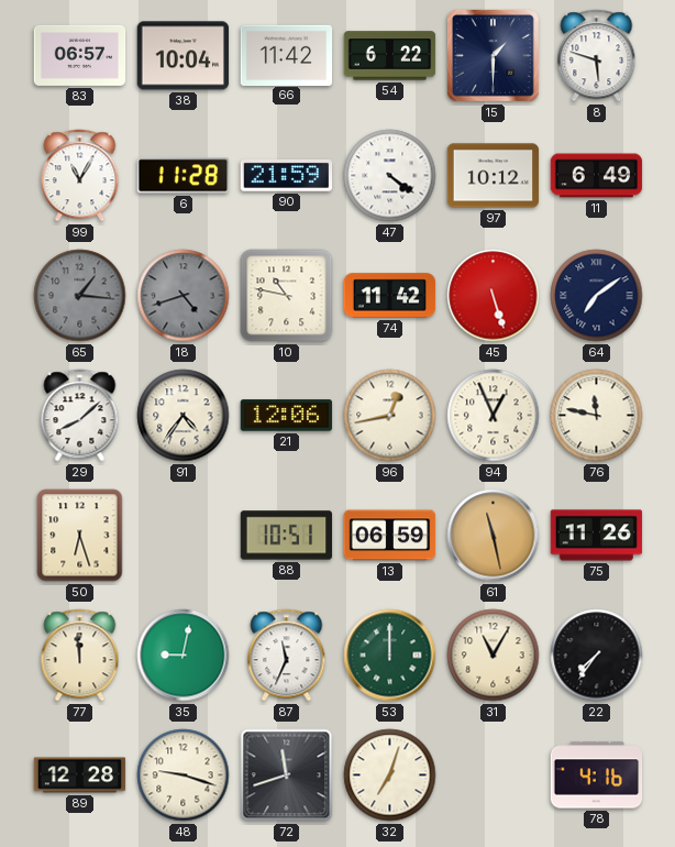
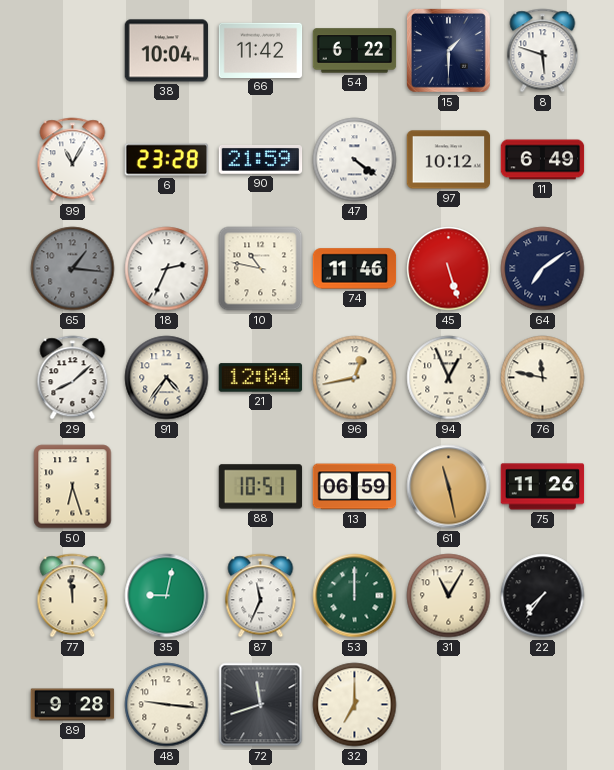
83: 06:57 -> none
6: 11:28 -> 23:28
18: 4:42 -> 2:34
18 dial: grey -> white
74: 11:42 -> 11:46
21: 12:06 -> 12:04
89: 12:28 -> 9:28
48: 9:18 -> 9:16
32: 7:03 -> 7:00
78: 4:16 -> none
